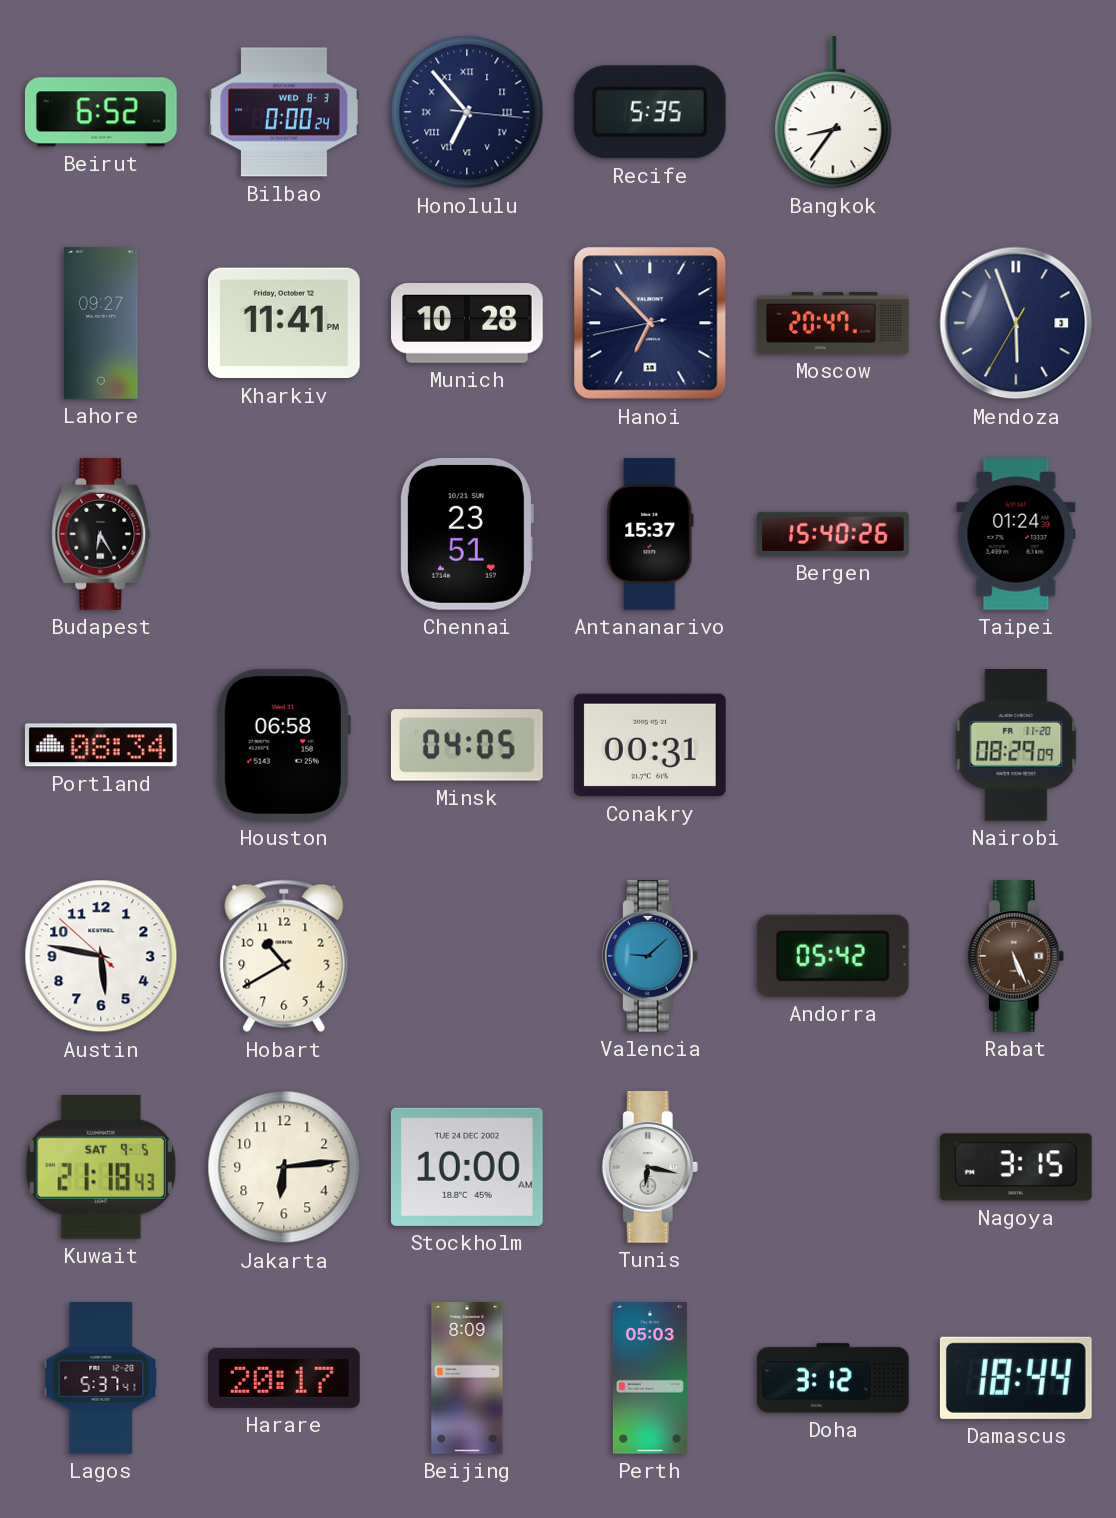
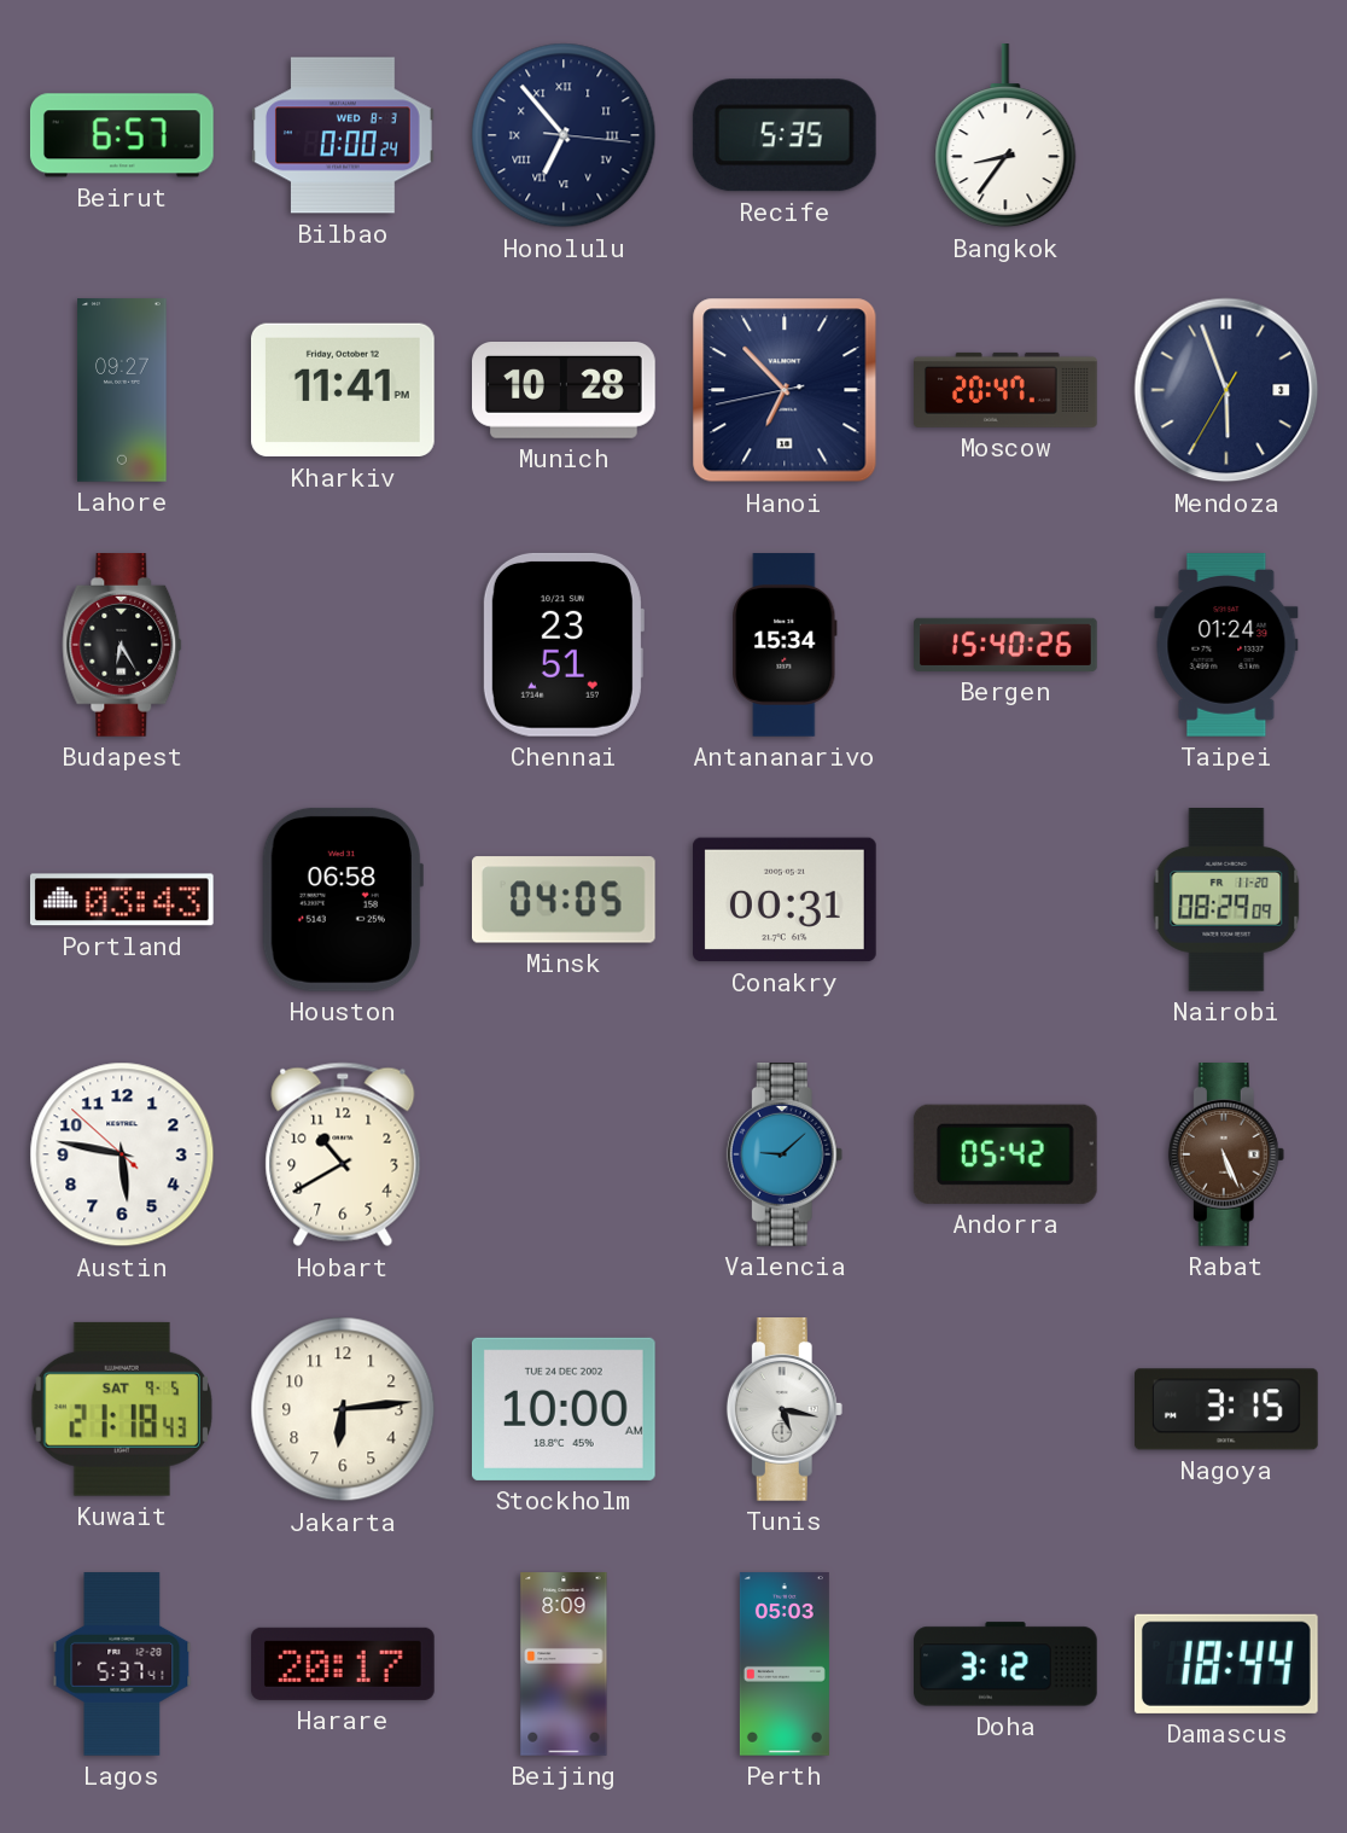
Beirut: 6:52 -> 6:57
Antananarivo: 15:37 -> 15:34
Portland: 08:34 -> 03:43
Tunis: 6:17 -> 5:17
